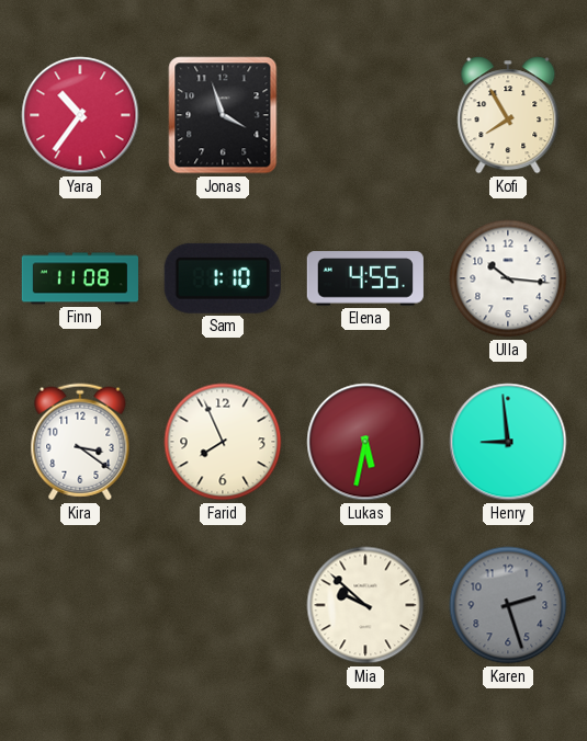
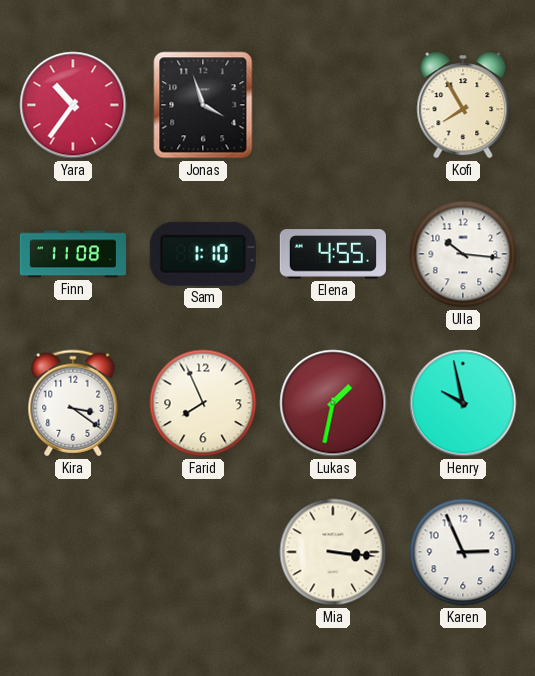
Lukas: 5:32 -> 1:32
Henry: 8:59 -> 9:58
Mia: 9:52 -> 3:16
Karen: 2:27 -> 2:56
Karen dial: grey -> white
